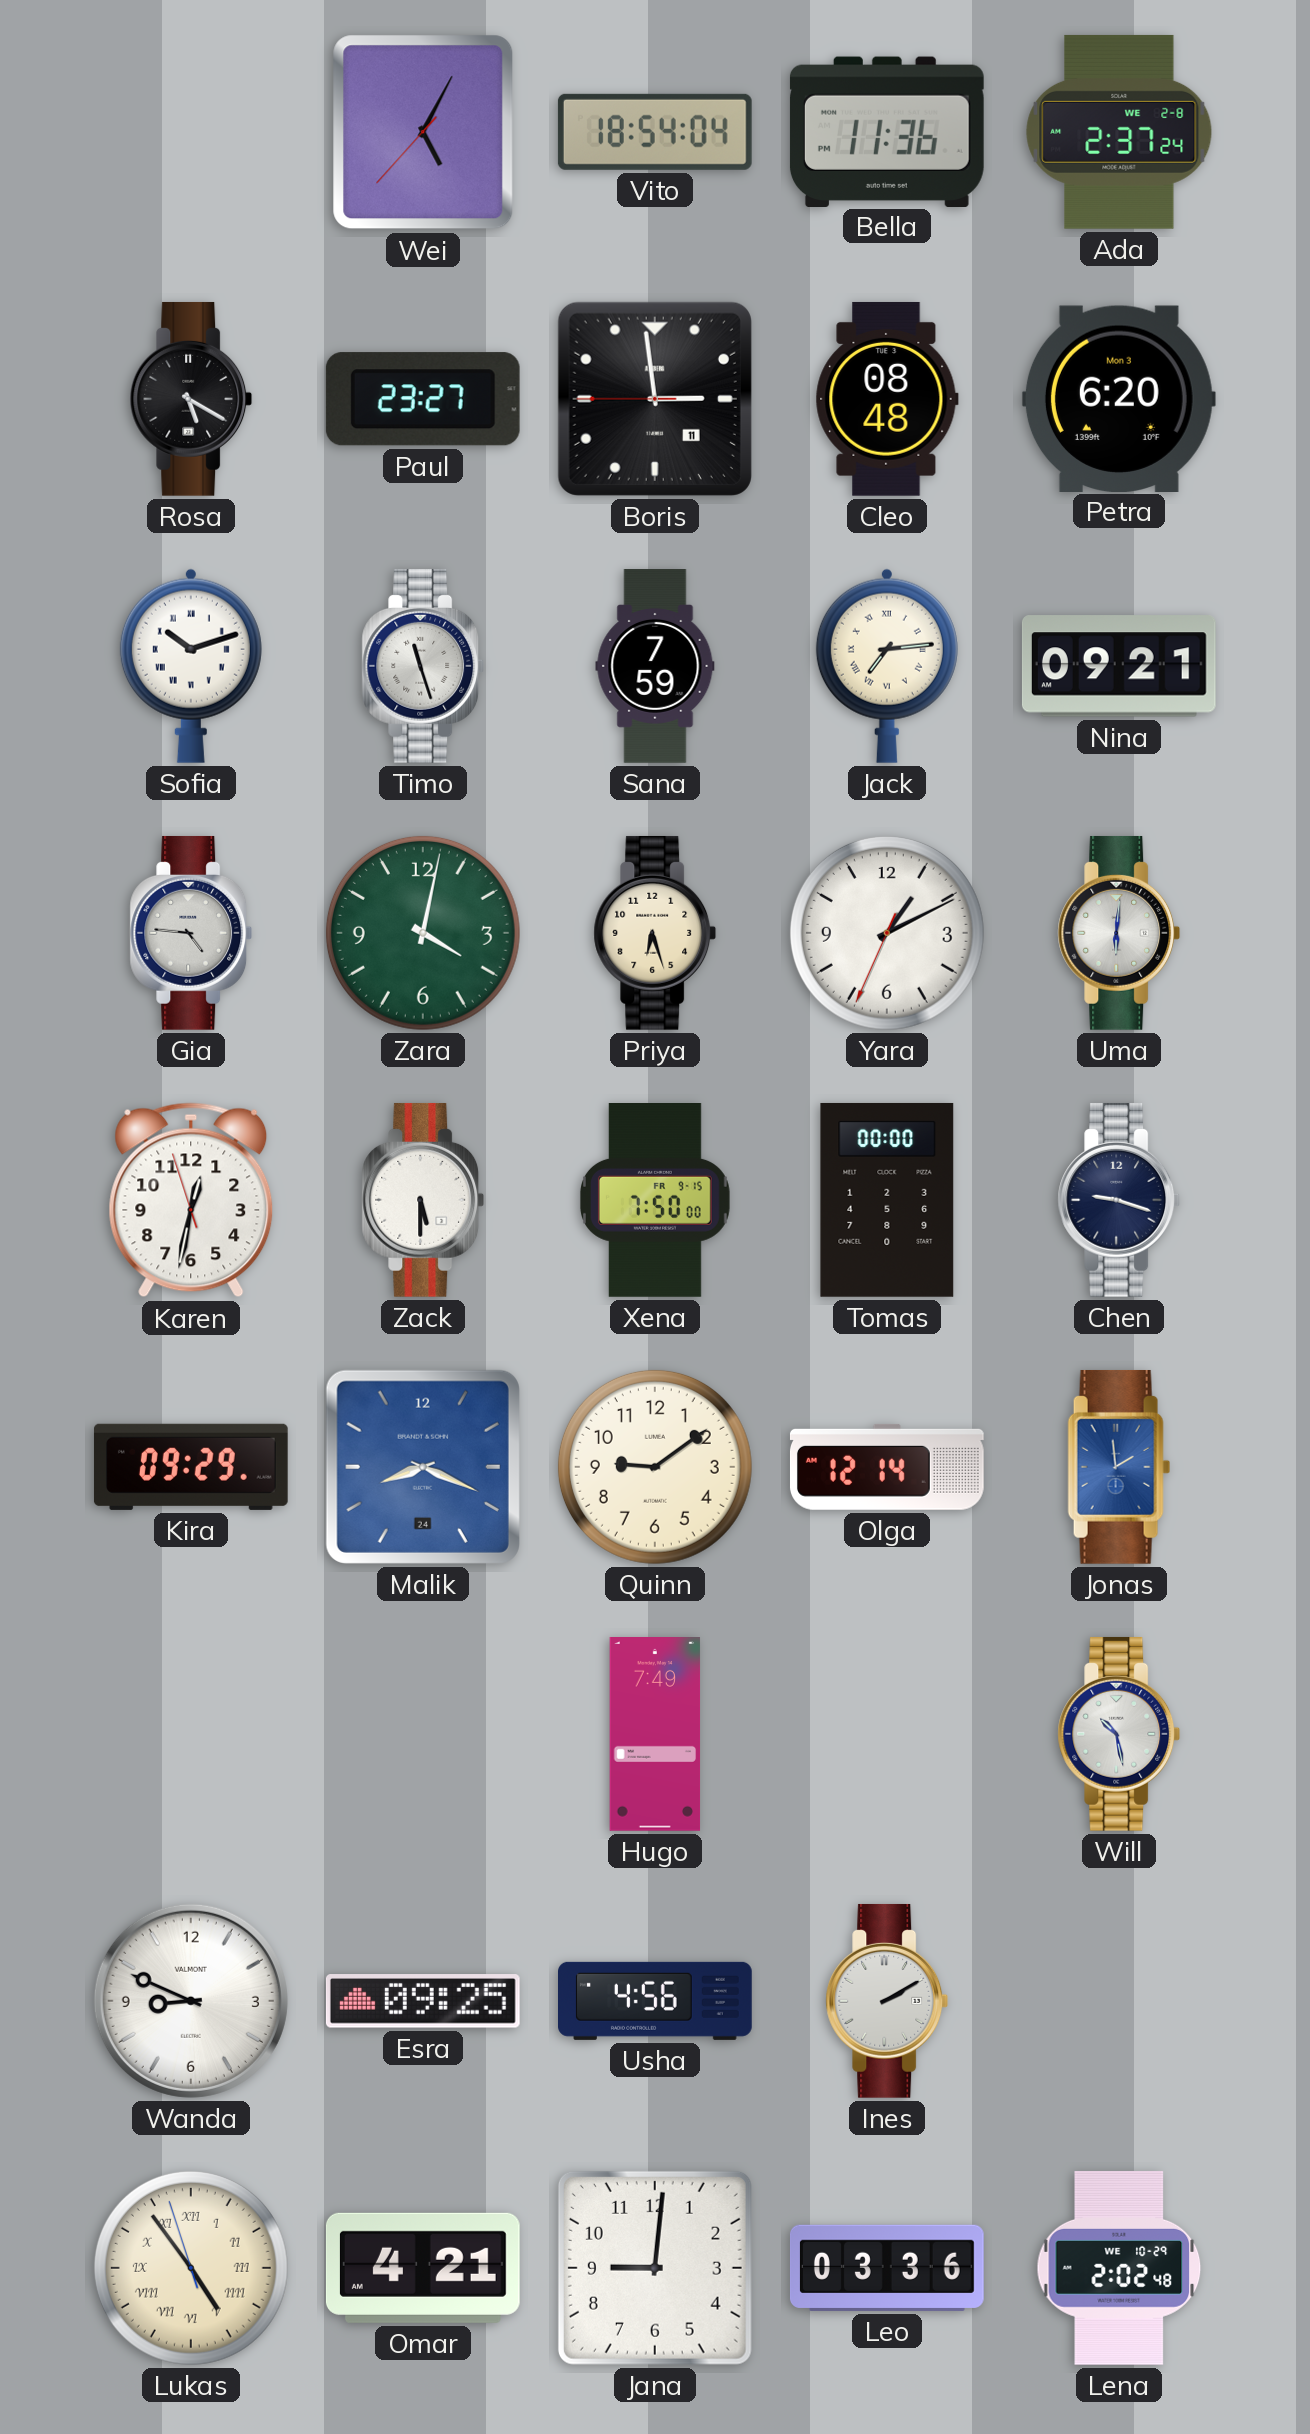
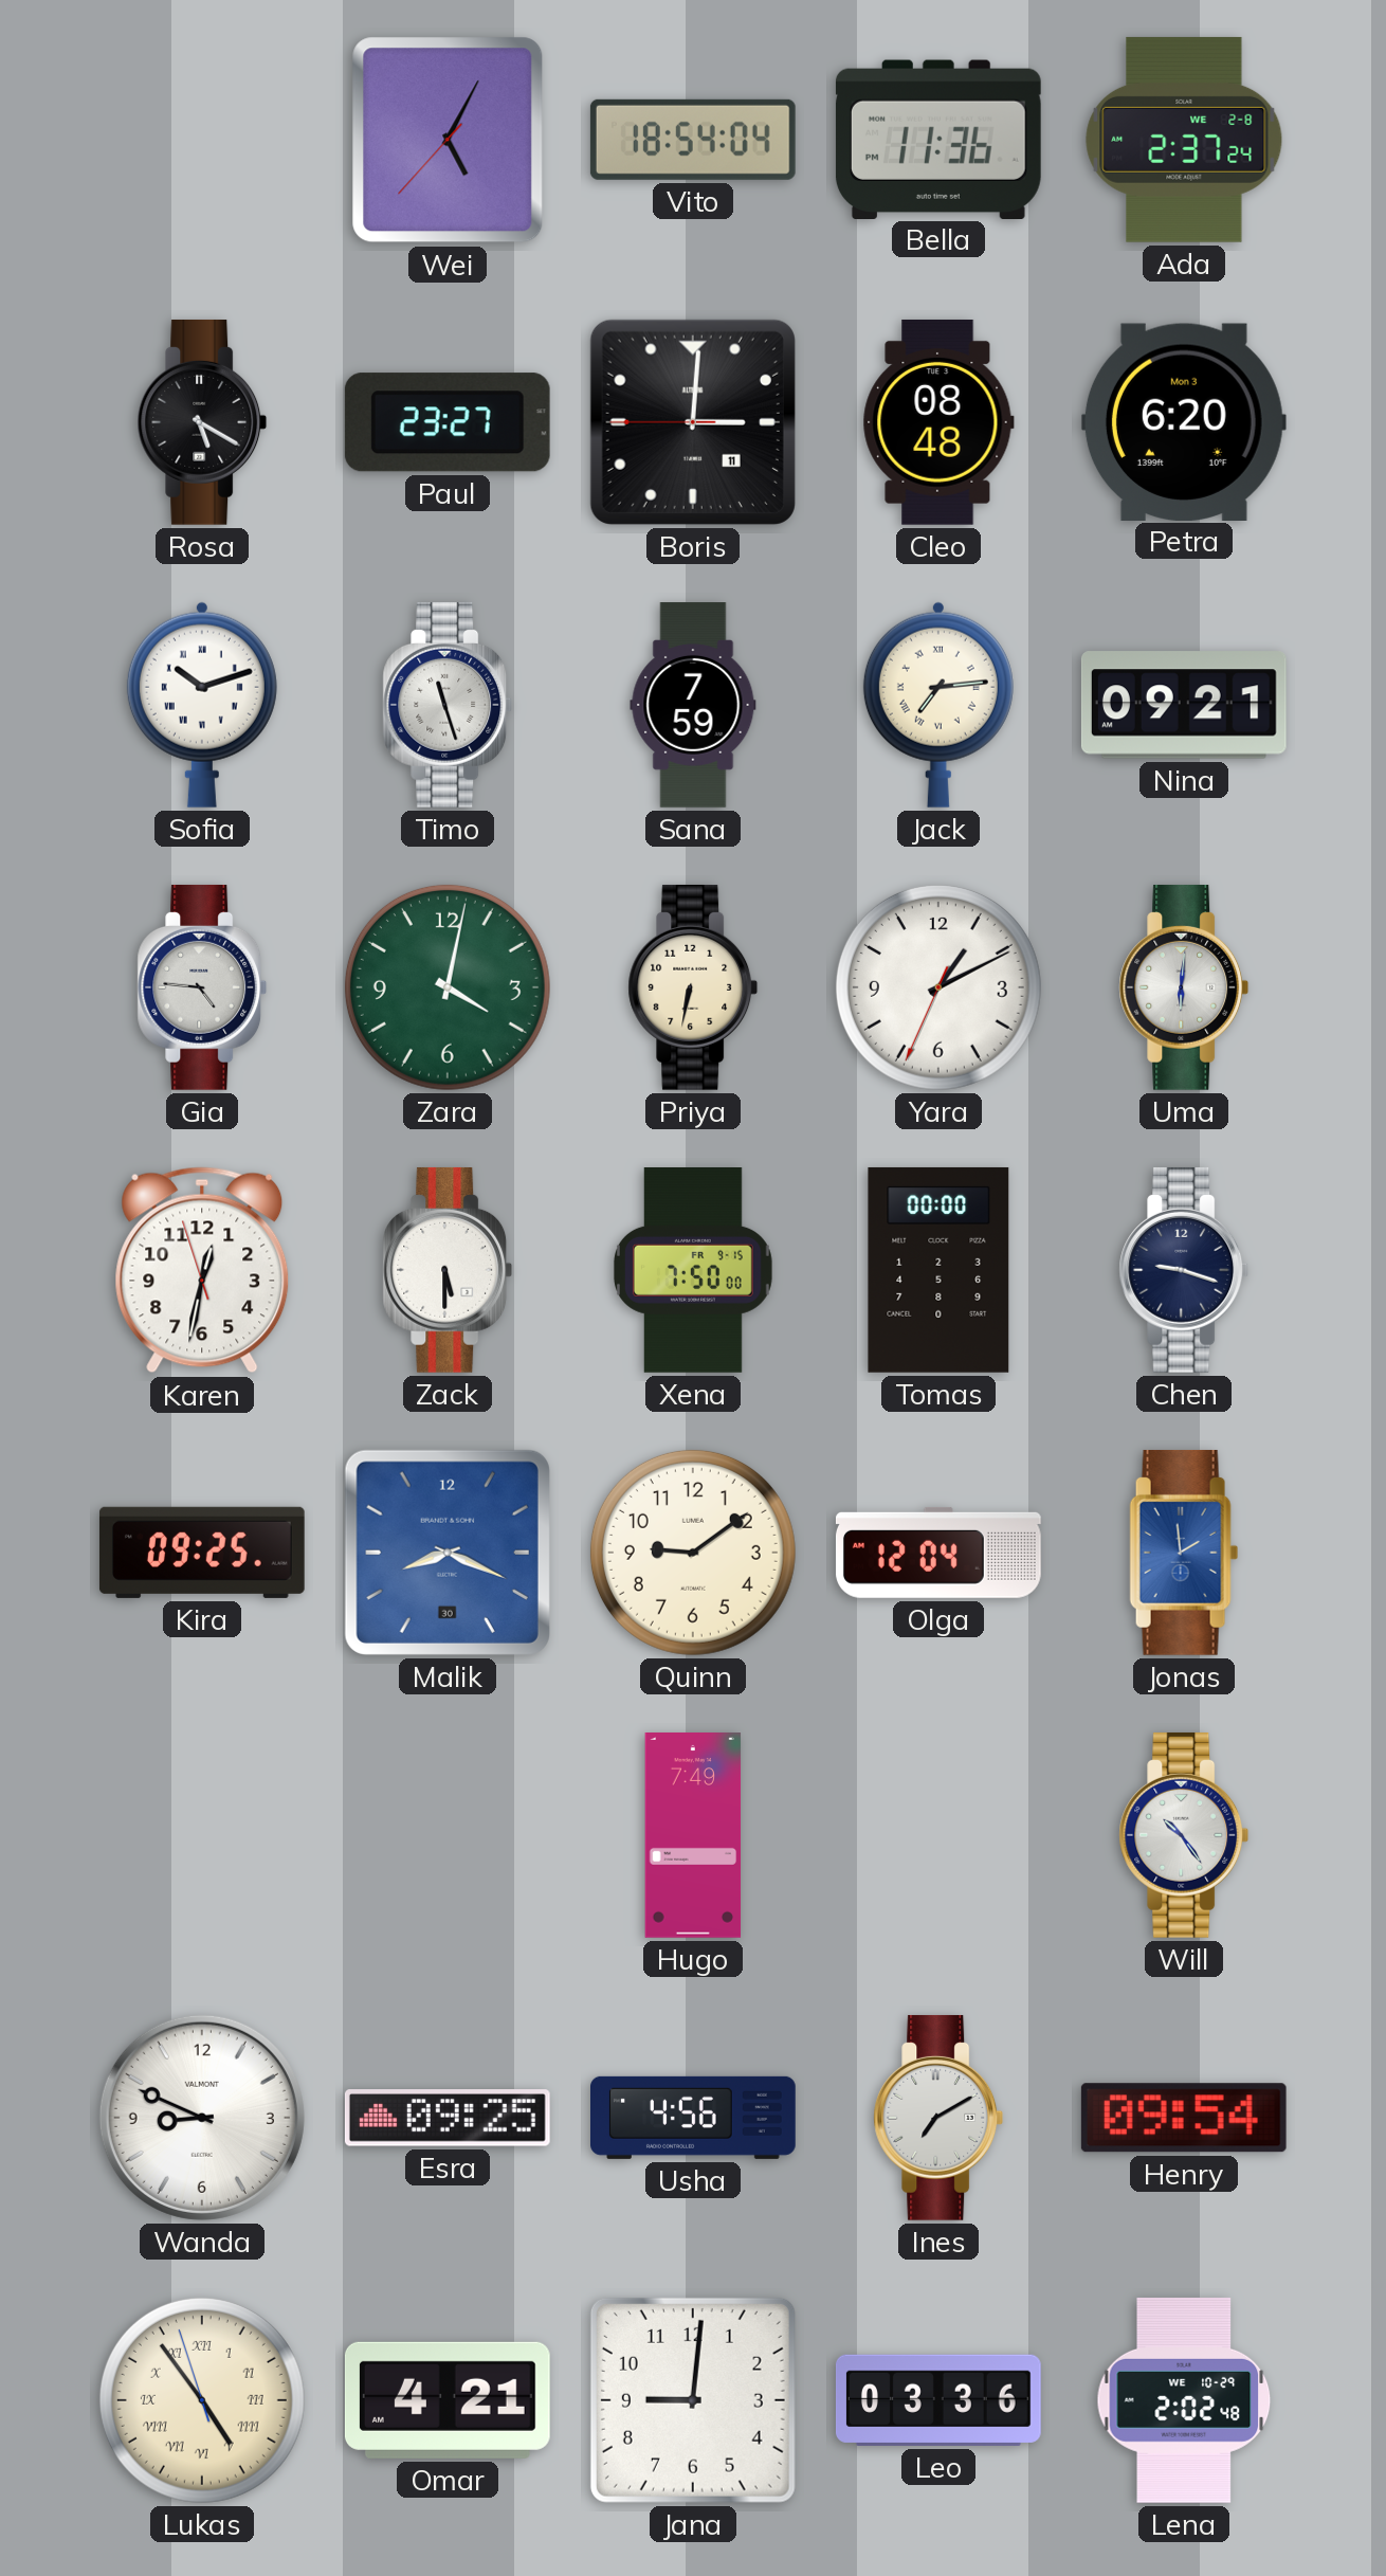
Boris: 2:58 -> 3:00
Priya: 6:27 -> 6:32
Kira: 09:29 -> 09:25
Malik date: 24 -> 30
Olga: 12:14 -> 12:04
Will: 10:28 -> 10:24
Ines: 2:10 -> 7:10
Henry: none -> 09:54
